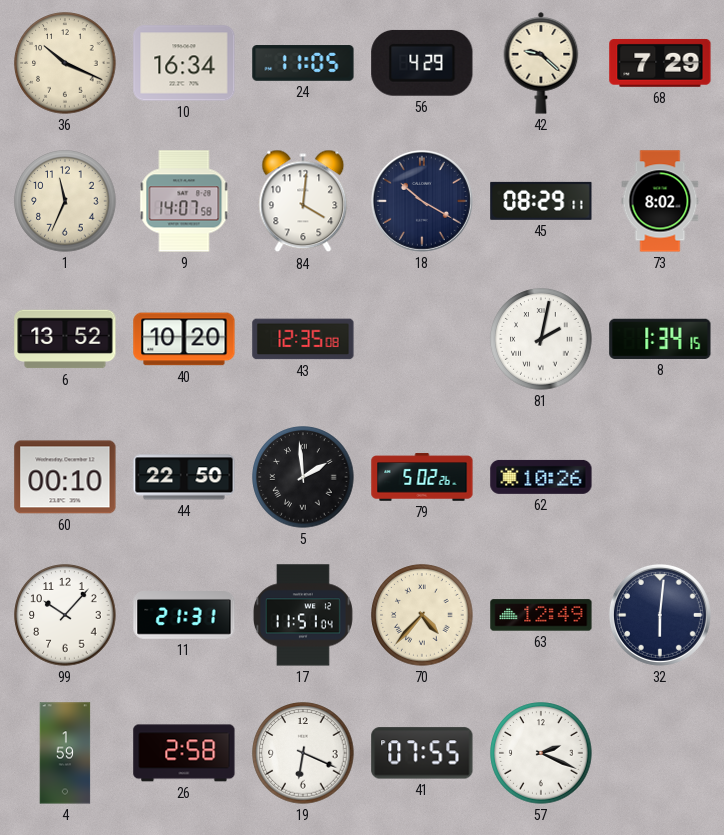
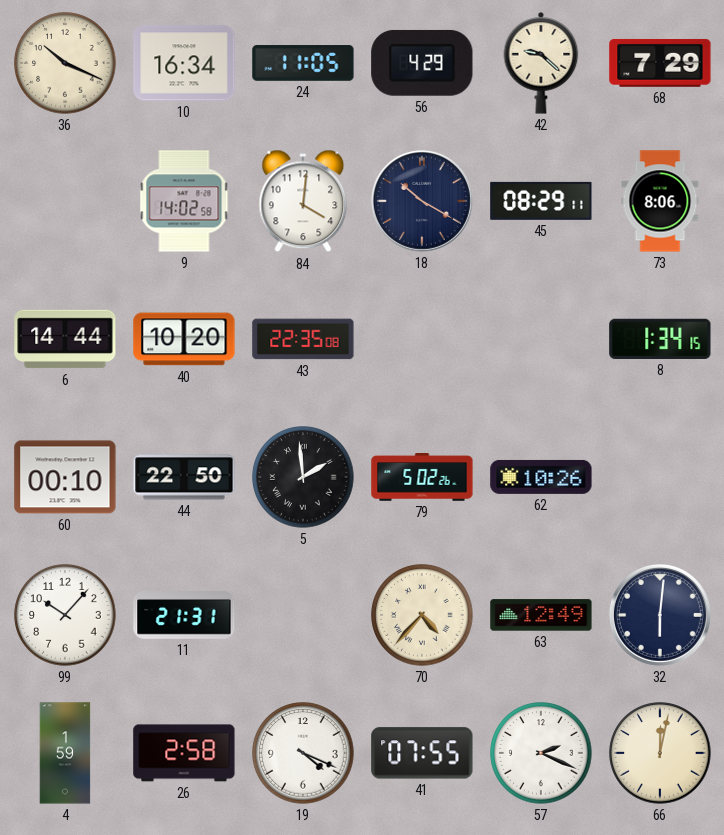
1: 11:34 -> none
9: 14:07 -> 14:02
73: 8:02 -> 8:06
6: 13:52 -> 14:44
43: 12:35 -> 22:35
81: 2:02 -> none
17: 11:51 -> none
19: 6:19 -> 4:19
66: none -> 12:02
